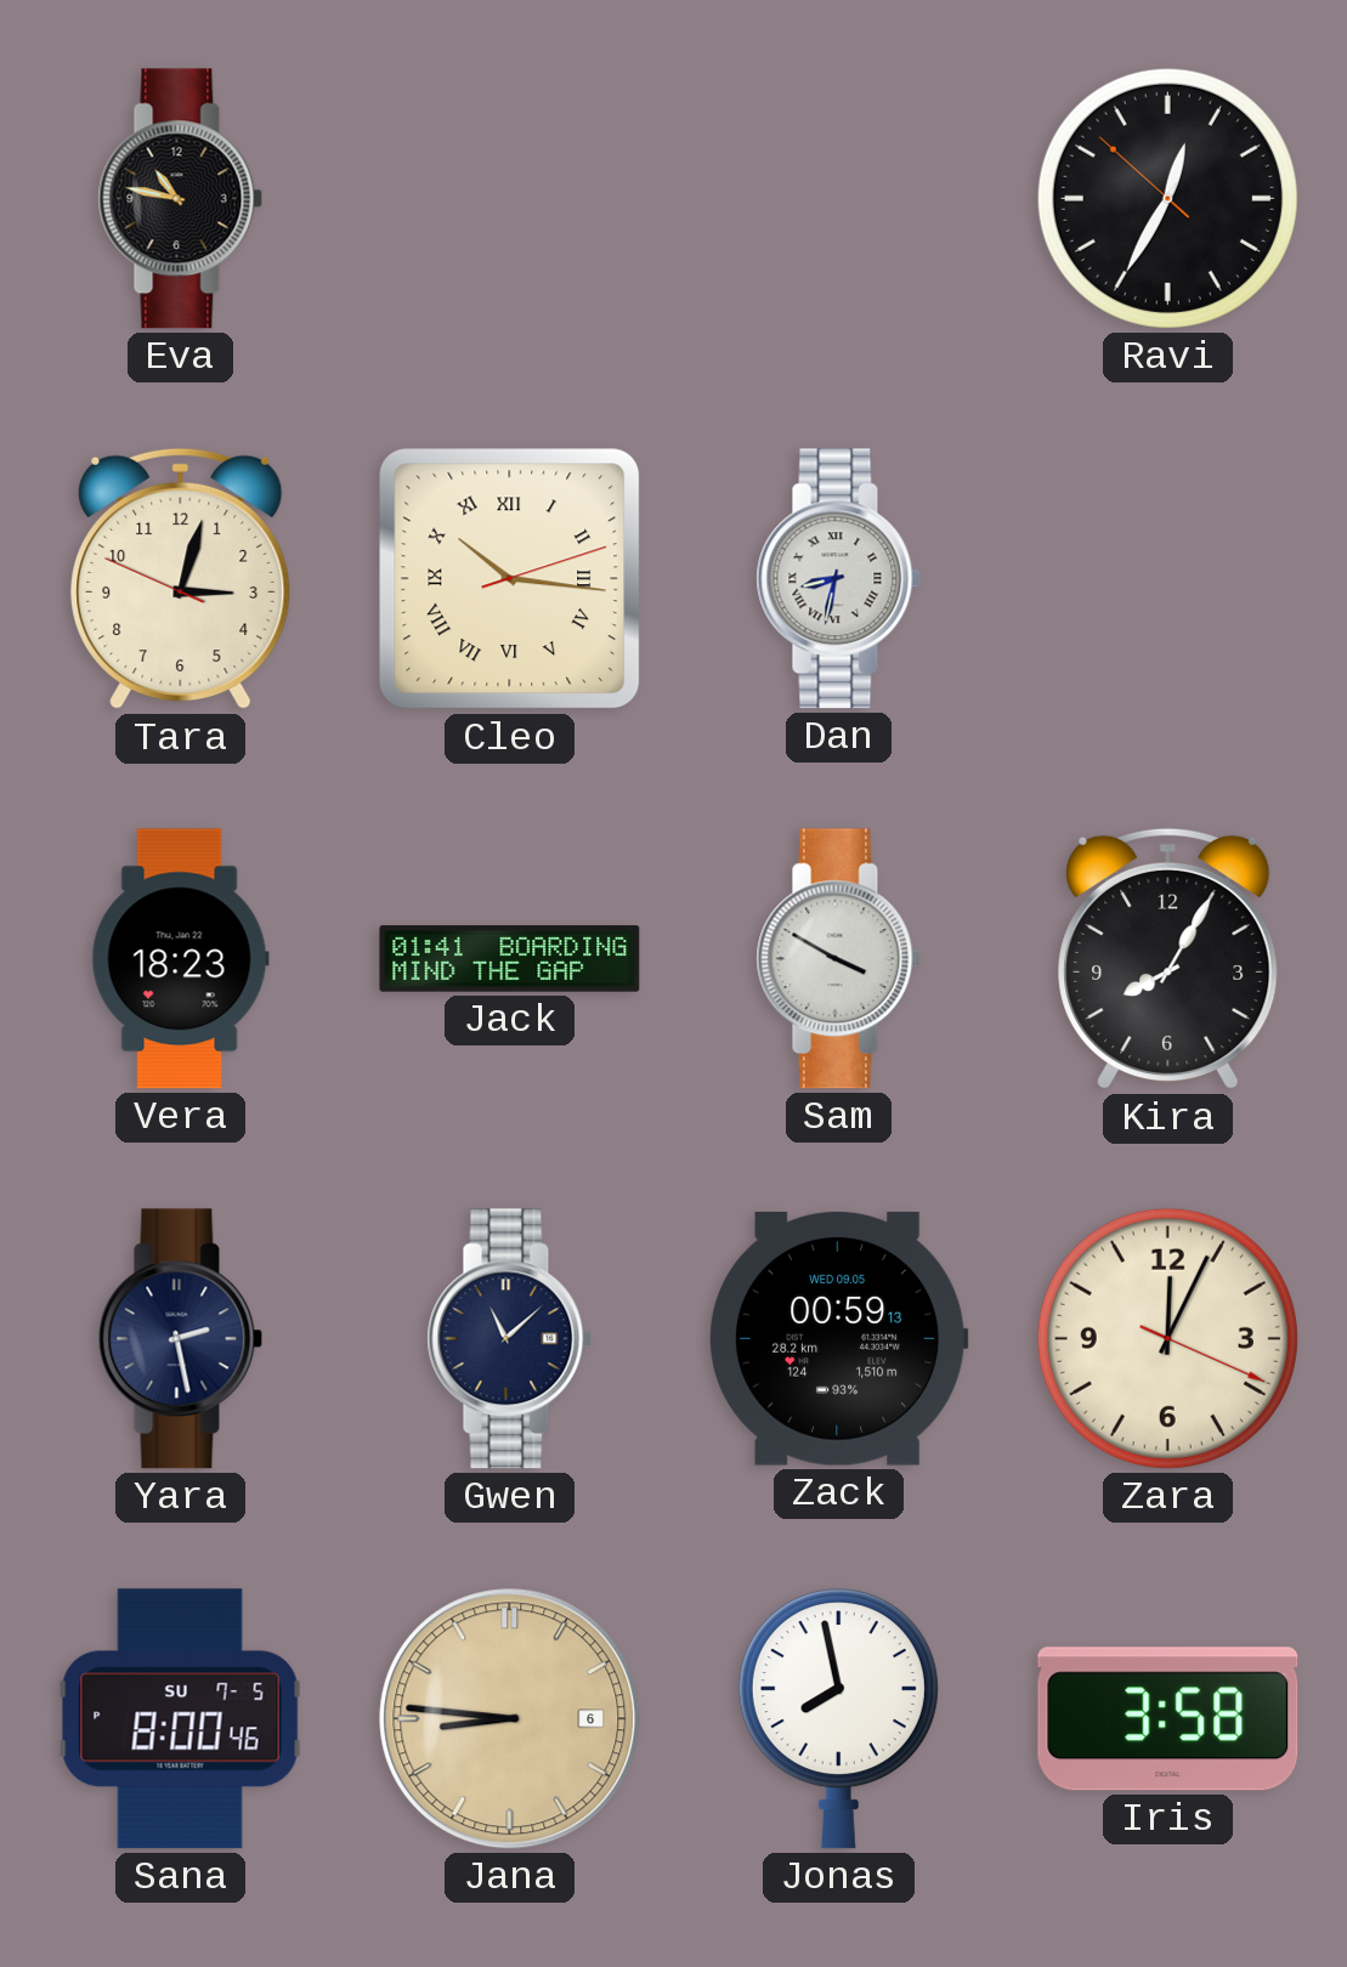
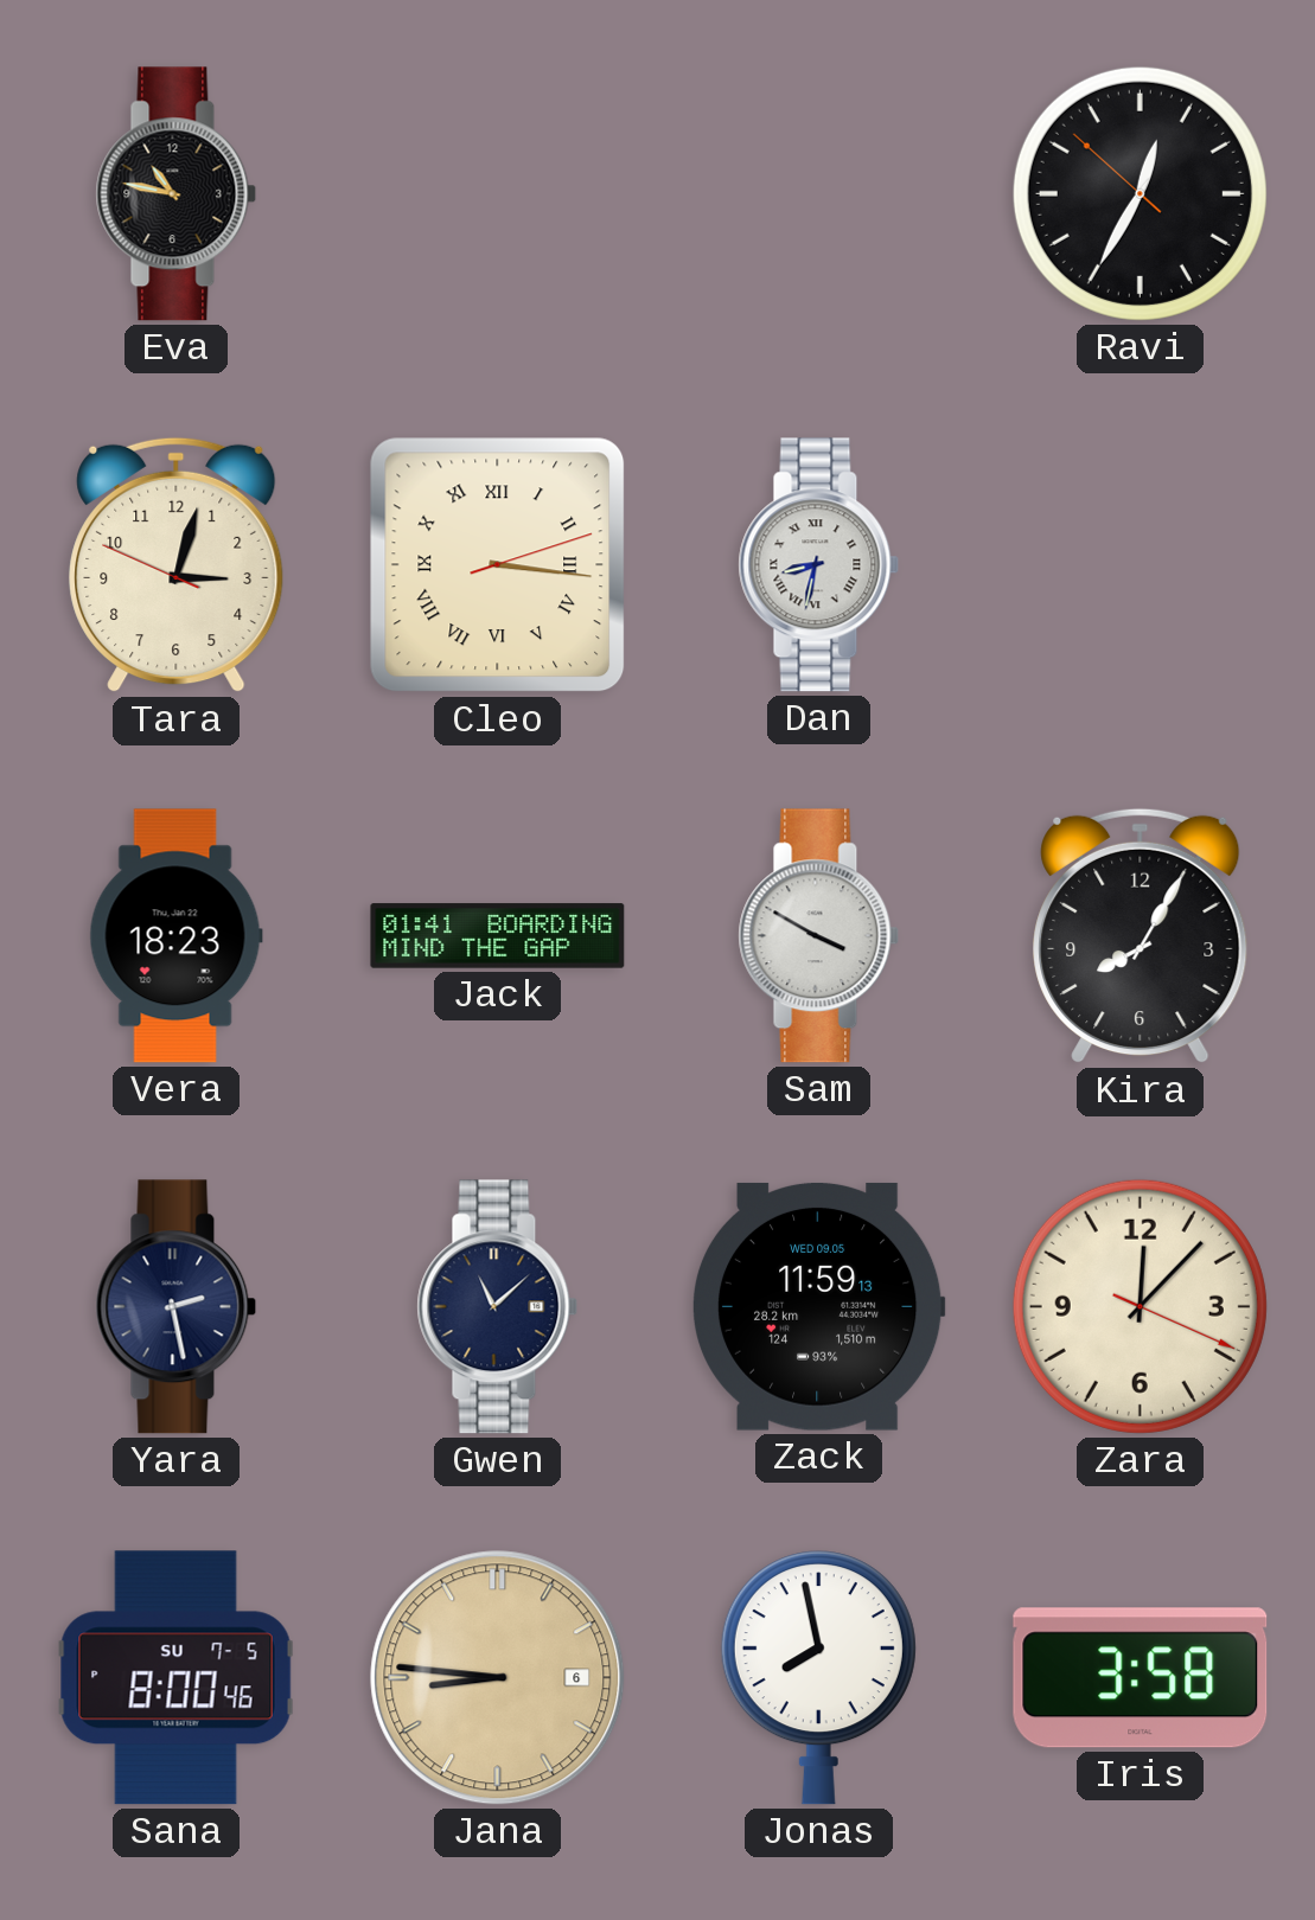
Cleo: 10:16 -> 3:16
Zack: 00:59 -> 11:59
Zara: 12:04 -> 12:07
